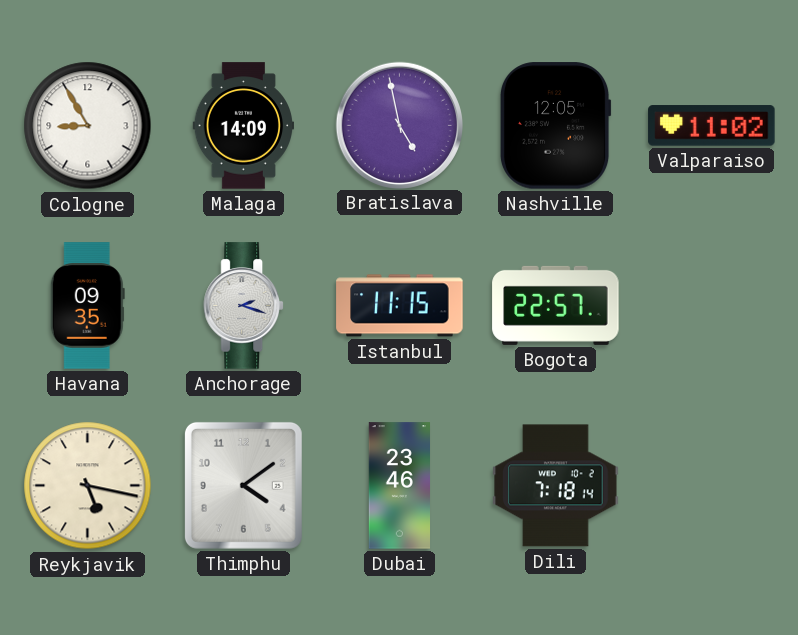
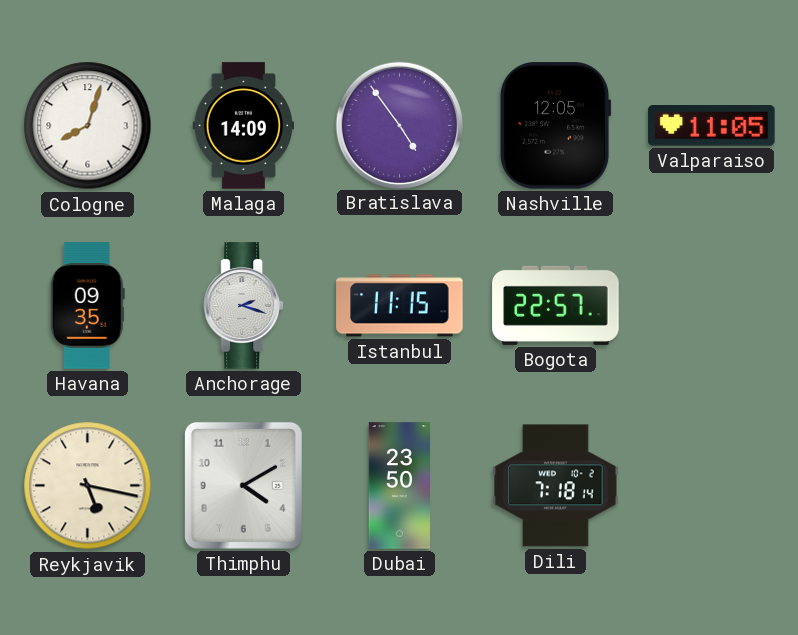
Cologne: 8:55 -> 8:03
Bratislava: 4:58 -> 4:54
Valparaiso: 11:02 -> 11:05
Thimphu: 4:09 -> 4:10
Dubai: 23:46 -> 23:50
